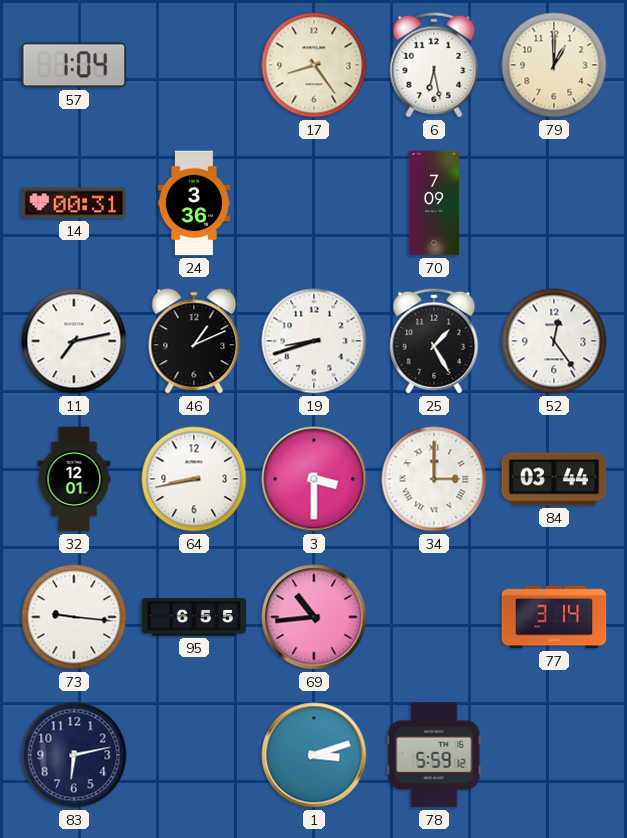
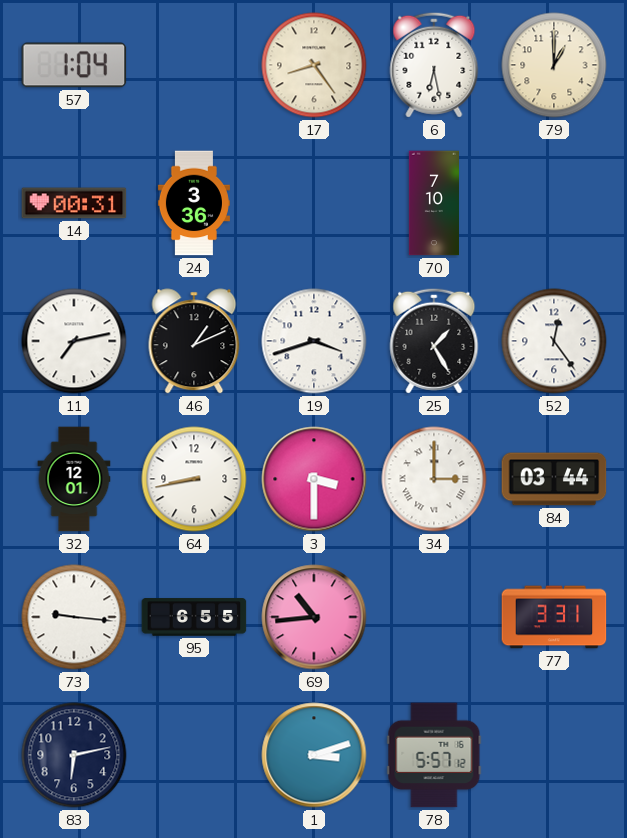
70: 7:09 -> 7:10
19: 8:42 -> 3:42
77: 3:14 -> 3:31
78: 5:59 -> 5:57
